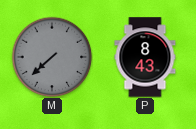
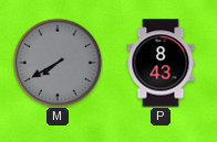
M: 7:38 -> 7:40
